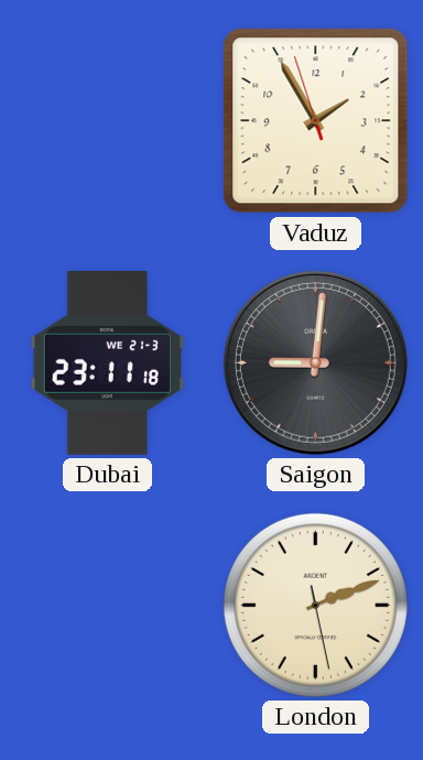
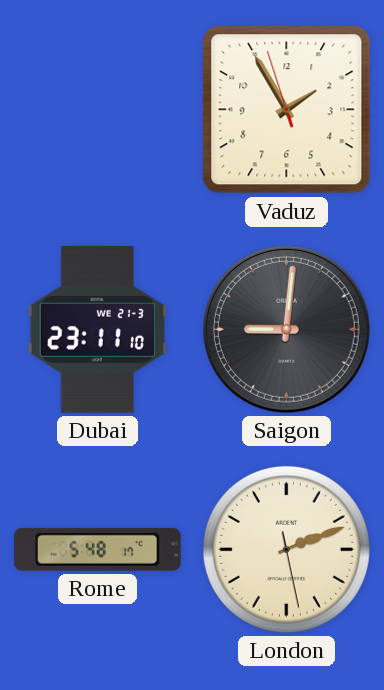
Dubai: 23:11:18 -> 23:11:10
Rome: none -> 5:48
